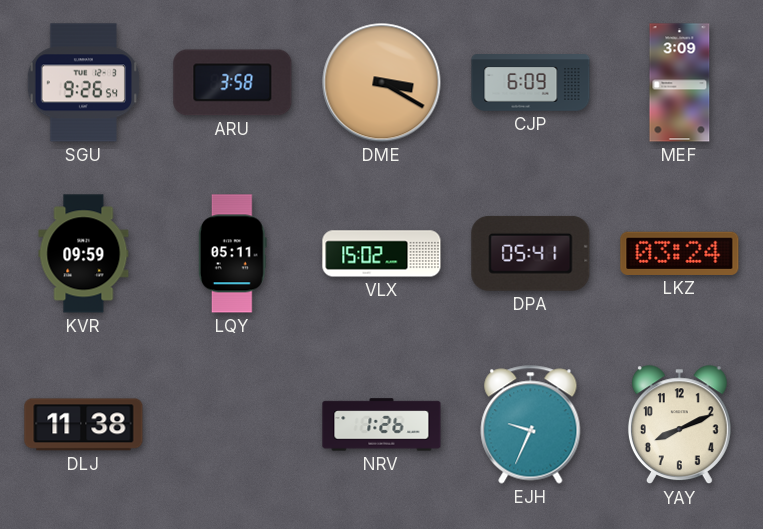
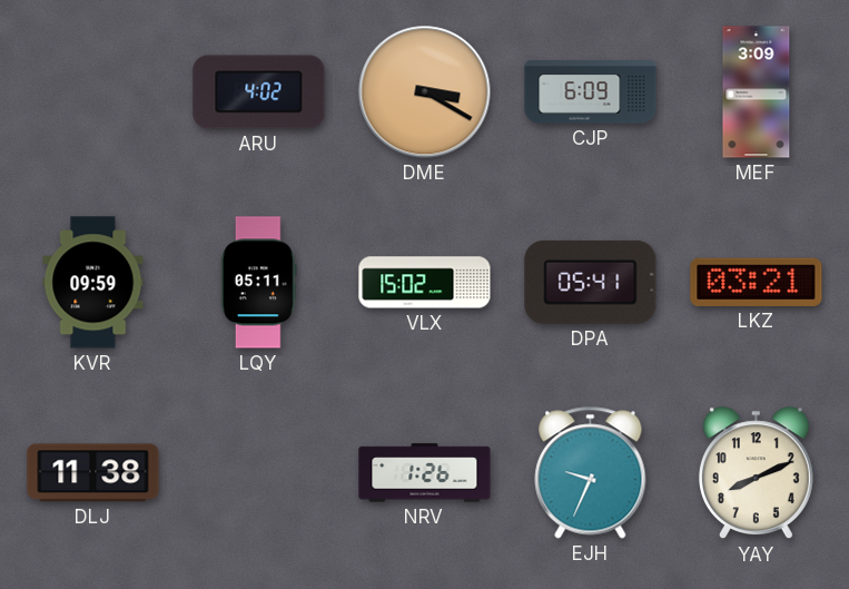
SGU: 9:26 -> none
ARU: 3:58 -> 4:02
LKZ: 03:24 -> 03:21
